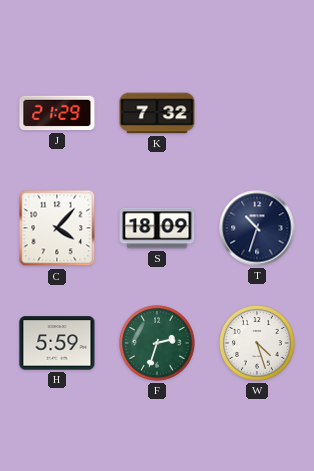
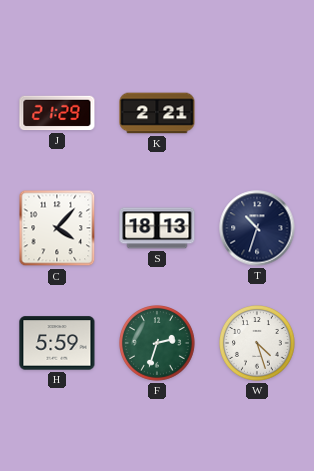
K: 7:32 -> 2:21
S: 18:09 -> 18:13
